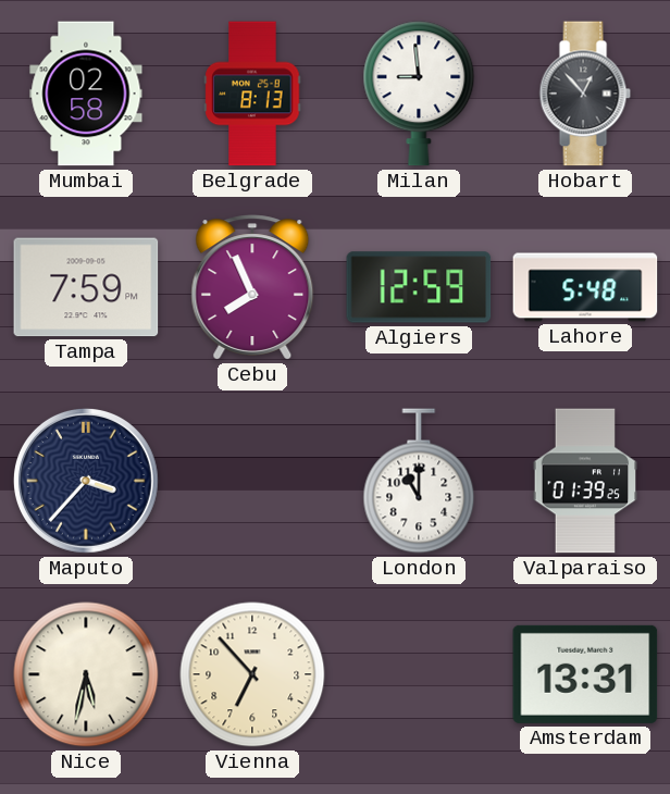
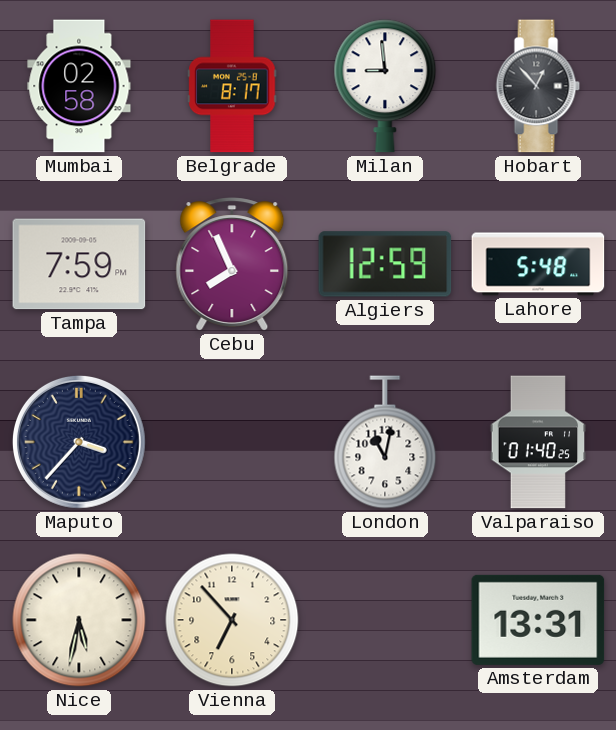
Belgrade: 8:13 -> 8:17
London: 11:00 -> 11:02
Valparaiso: 01:39 -> 01:40
